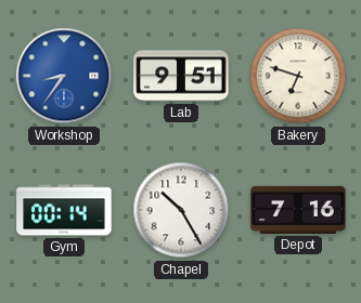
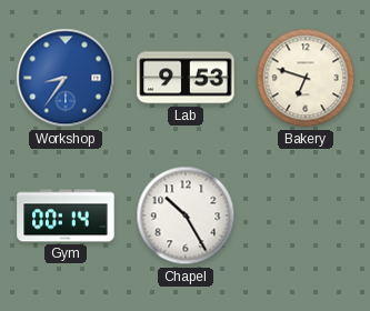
Lab: 9:51 -> 9:53
Depot: 7:16 -> none
